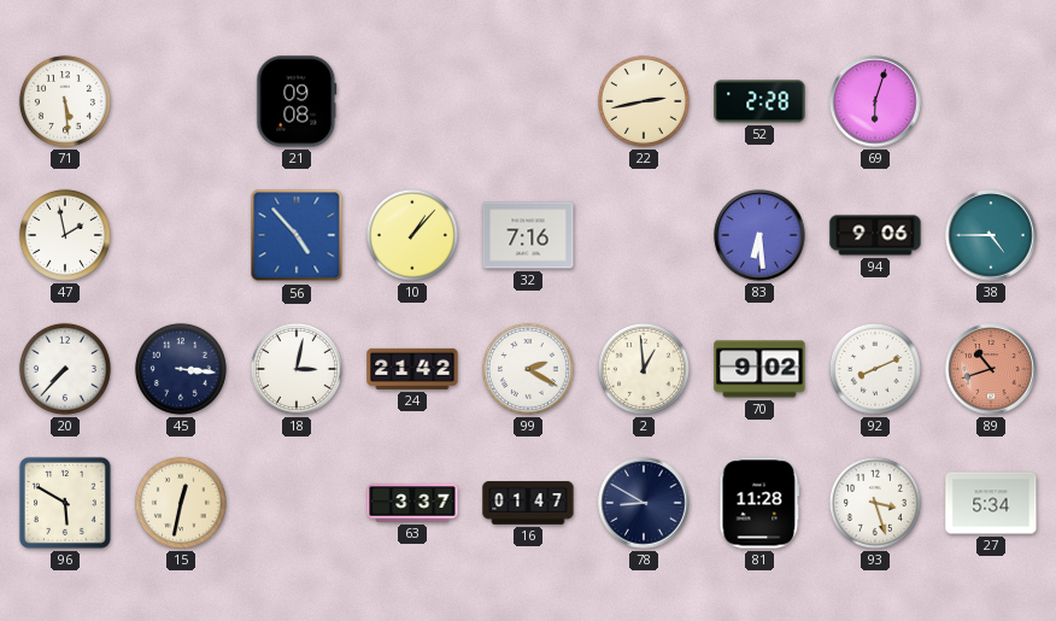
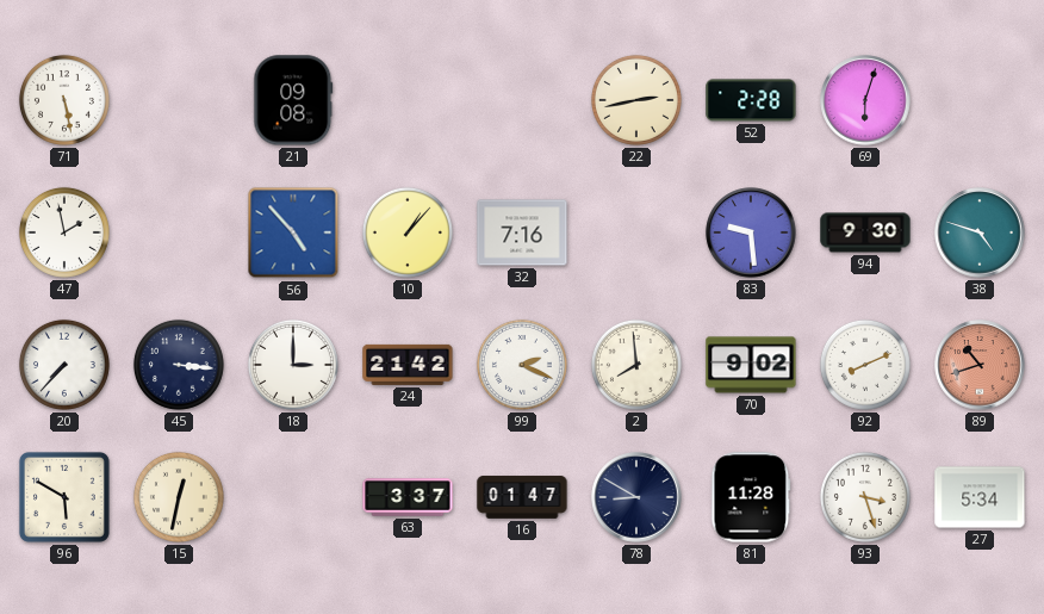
71: 5:29 -> 5:28
83: 6:29 -> 9:29
94: 9:06 -> 9:30
38: 4:45 -> 4:48
18: 3:02 -> 3:00
99: 2:20 -> 2:19
2: 12:59 -> 7:59
